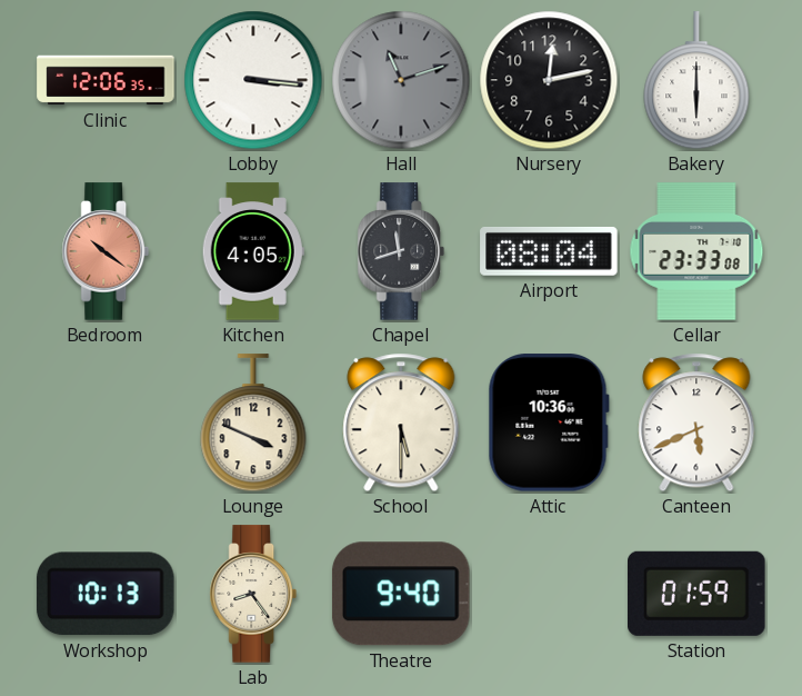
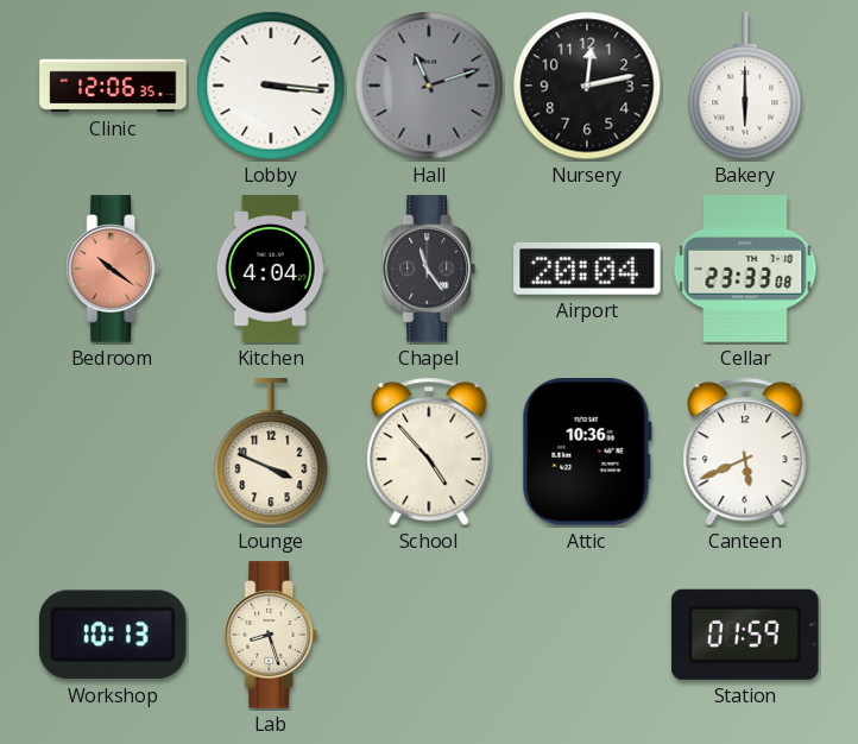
Kitchen: 4:05 -> 4:04
Chapel: 11:42 -> 11:24
Airport: 08:04 -> 20:04
School: 5:30 -> 4:53
Lab: 8:24 -> 8:27
Theatre: 9:40 -> none
